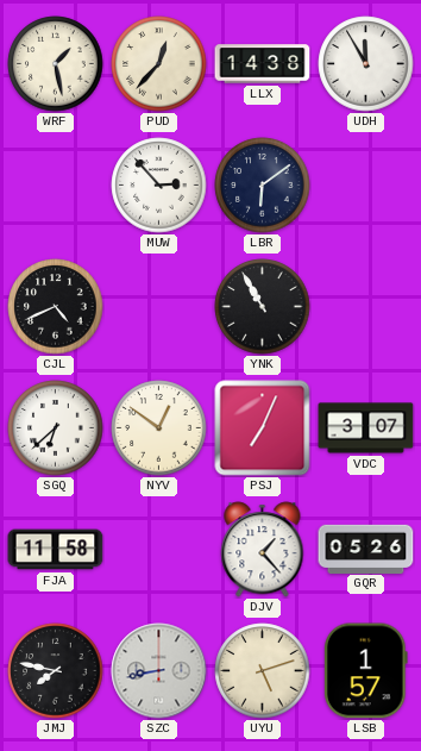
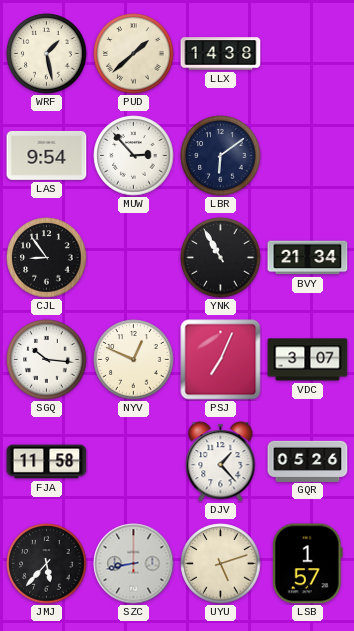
PUD: 12:37 -> 1:38
UDH: 11:55 -> none
LAS: none -> 9:54
CJL: 4:41 -> 8:54
BVY: none -> 21:34
SGQ: 6:38 -> 10:16
NYV: 12:51 -> 12:49
JMJ: 7:47 -> 5:37
